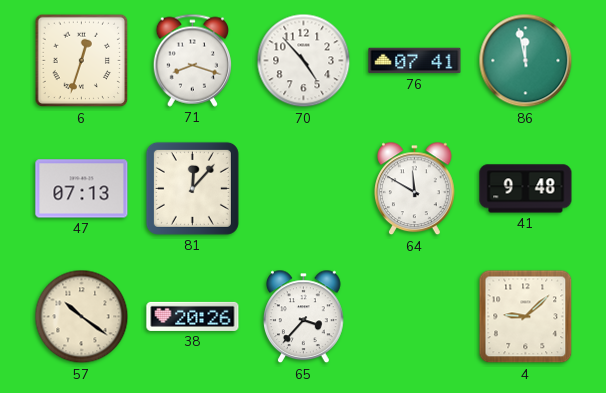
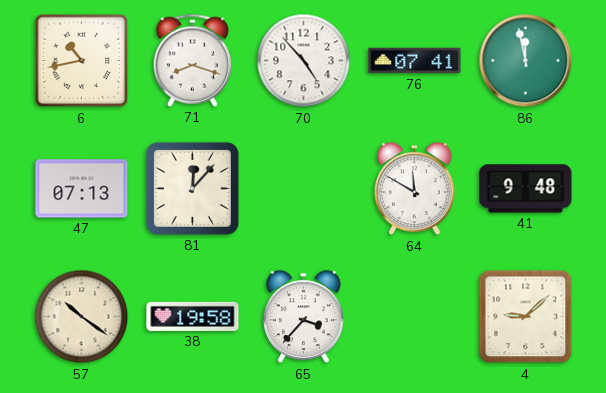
6: 12:33 -> 10:43
38: 20:26 -> 19:58
